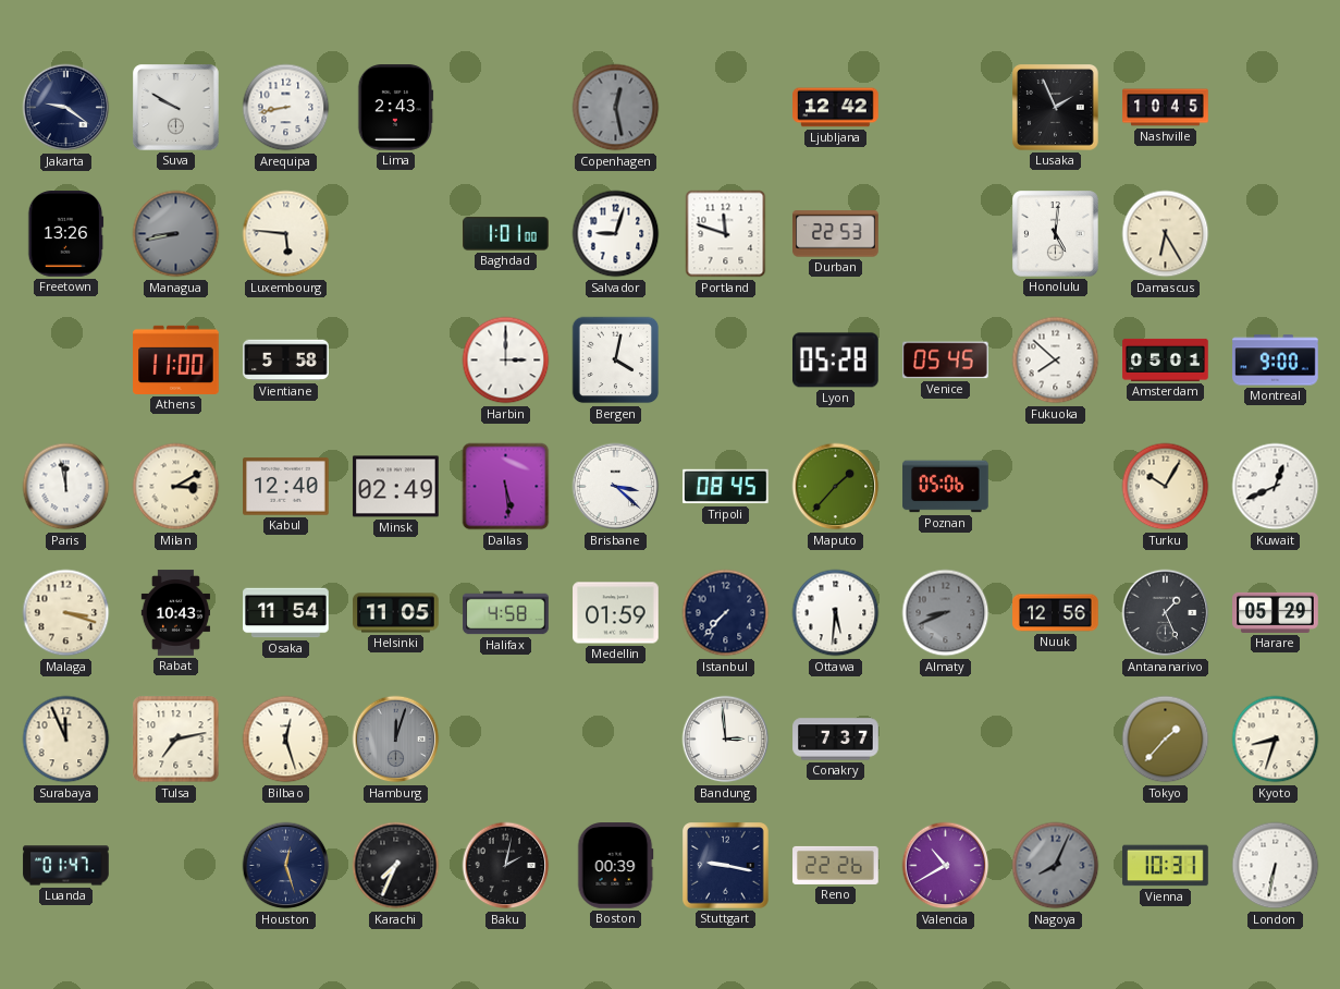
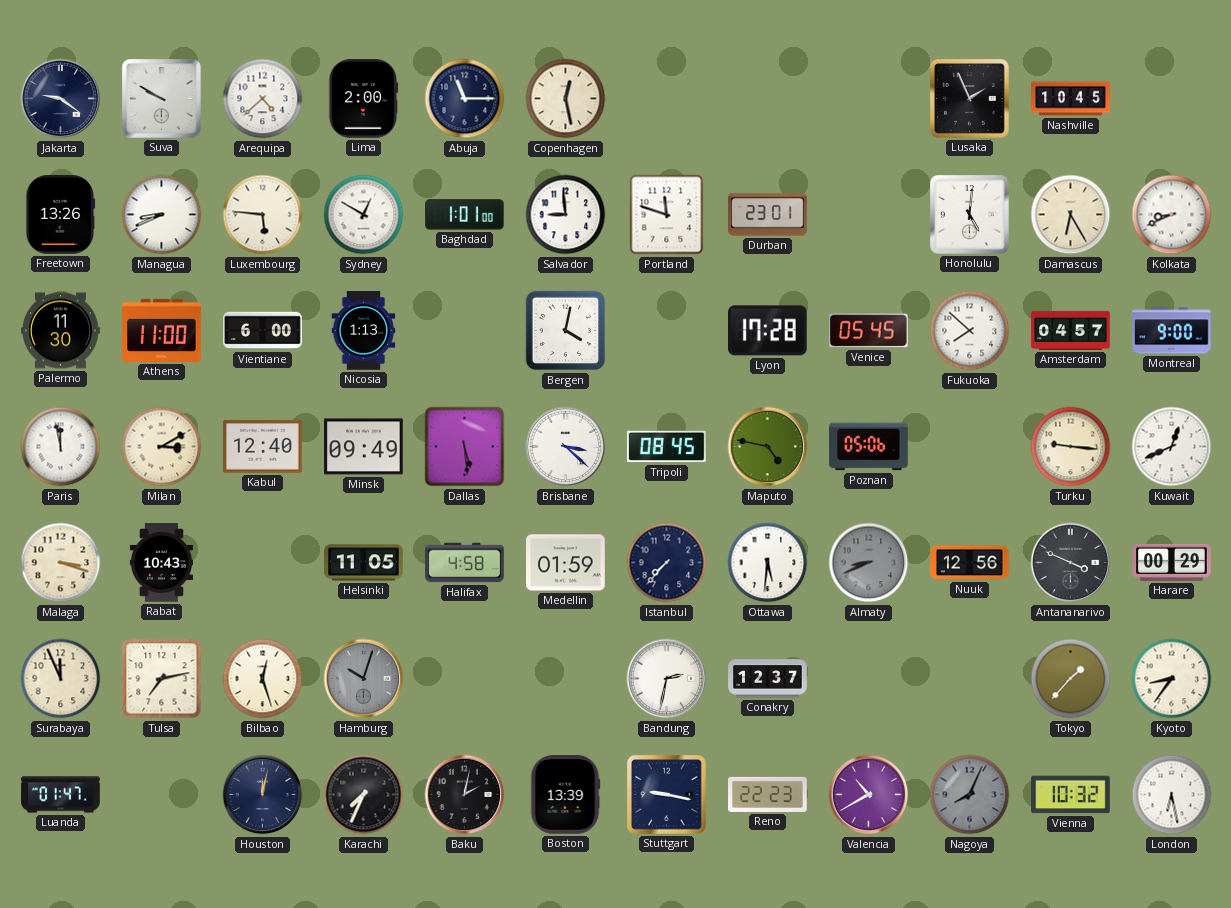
Arequipa: 8:43 -> 4:38
Lima: 2:43 -> 2:00
Abuja: none -> 11:15
Copenhagen dial: grey -> cream
Ljubljana: 12:42 -> none
Managua: 8:43 -> 8:41
Managua dial: grey -> white
Sydney: none -> 12:50
Salvador: 9:03 -> 8:59
Durban: 22:53 -> 23:01
Kolkata: none -> 8:41
Palermo: none -> 11:30
Vientiane: 5:58 -> 6:00
Nicosia: none -> 1:13
Harbin: 3:00 -> none
Lyon: 05:28 -> 17:28
Amsterdam: 05:01 -> 04:57
Minsk: 02:49 -> 09:49
Maputo: 1:37 -> 4:47
Turku: 10:05 -> 9:16
Osaka: 11:54 -> none
Antananarivo: 1:26 -> 3:49
Harare: 05:29 -> 00:29
Hamburg: 12:03 -> 10:03
Bandung: 2:59 -> 2:32
Conakry: 7:37 -> 12:37
Kyoto: 8:33 -> 8:36
Houston: 12:27 -> 12:02
Boston: 00:39 -> 13:39
Reno: 22:26 -> 22:23
Vienna: 10:31 -> 10:32
London: 6:32 -> 6:28
